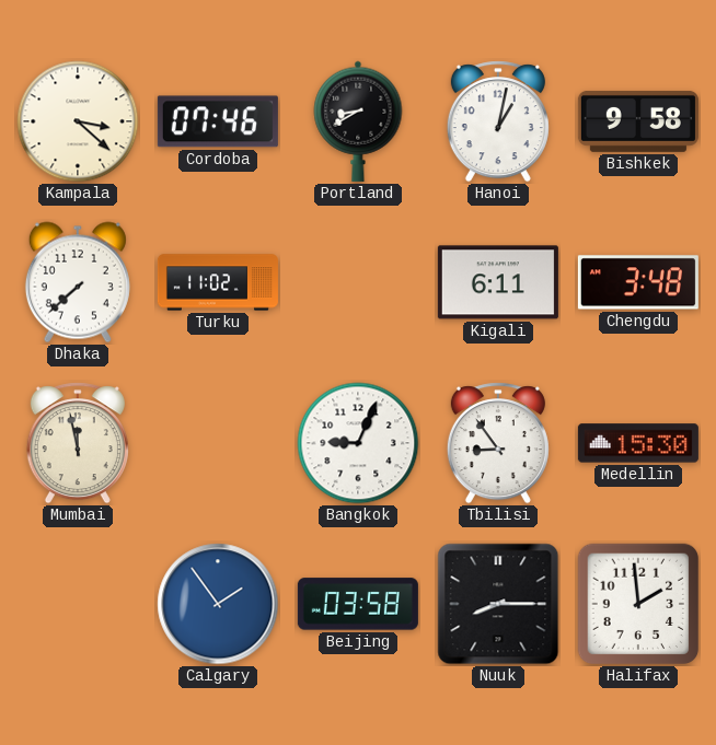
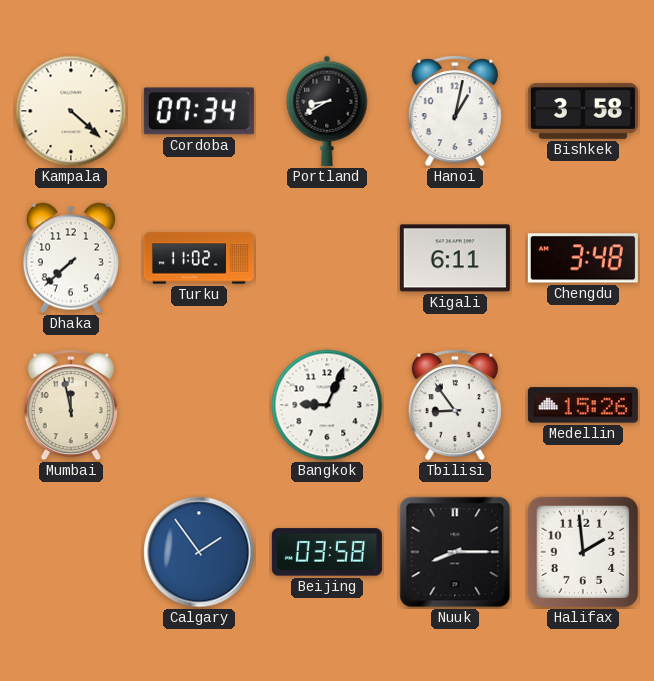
Kampala: 3:22 -> 4:22
Cordoba: 07:46 -> 07:34
Bishkek: 9:58 -> 3:58
Medellin: 15:30 -> 15:26
